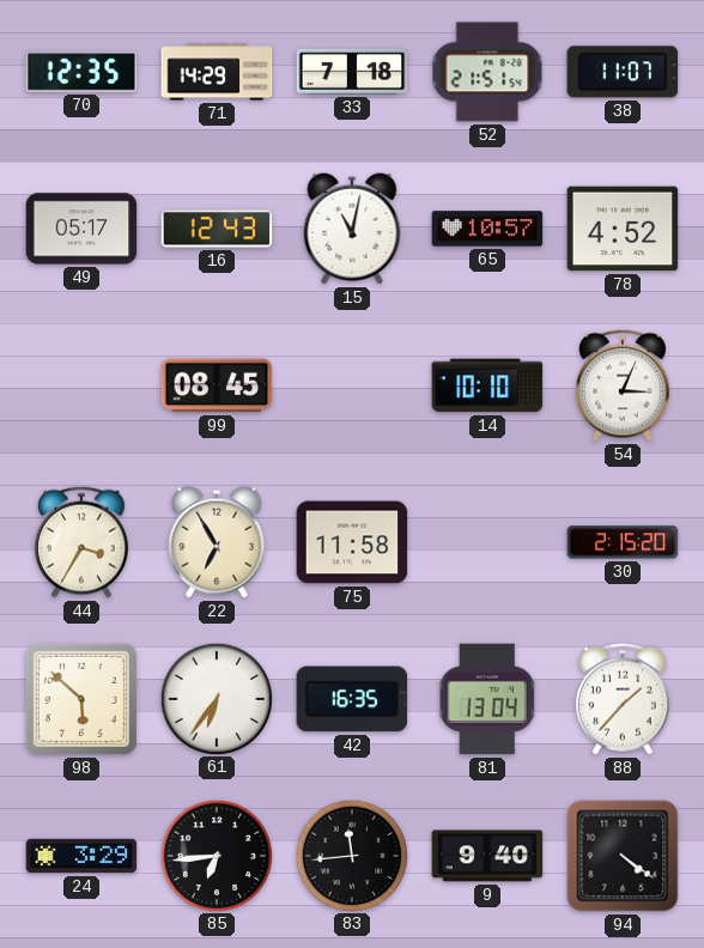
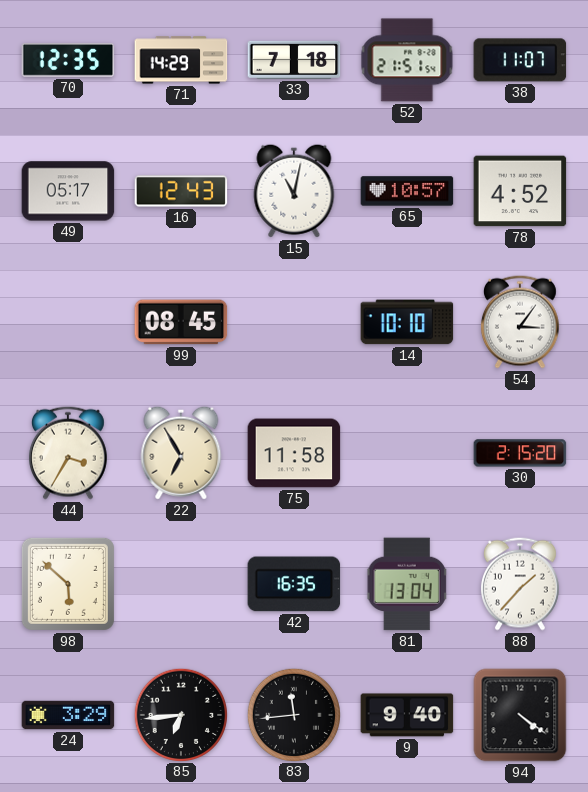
54: 3:04 -> 3:06
61: 6:36 -> none
